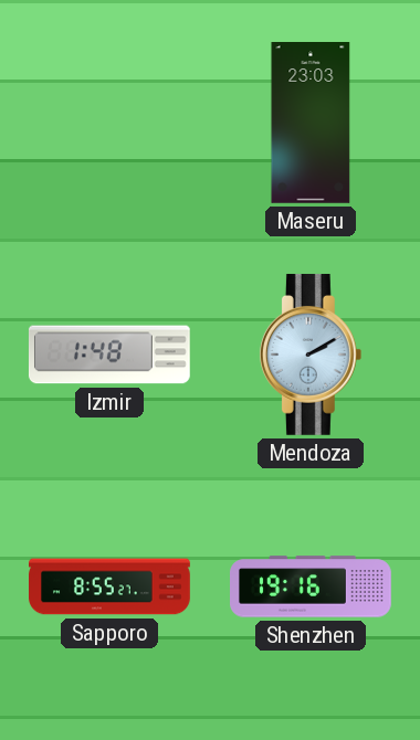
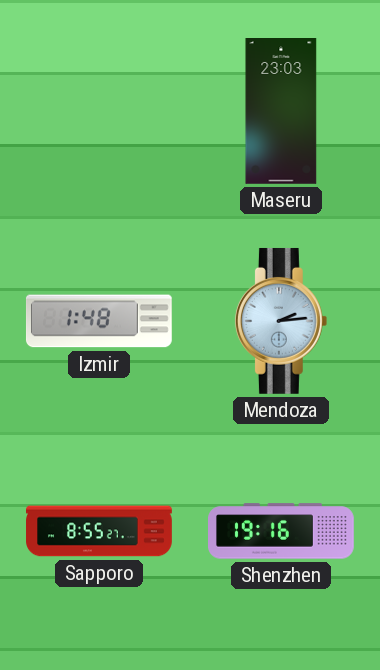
Mendoza: 2:10 -> 2:14
